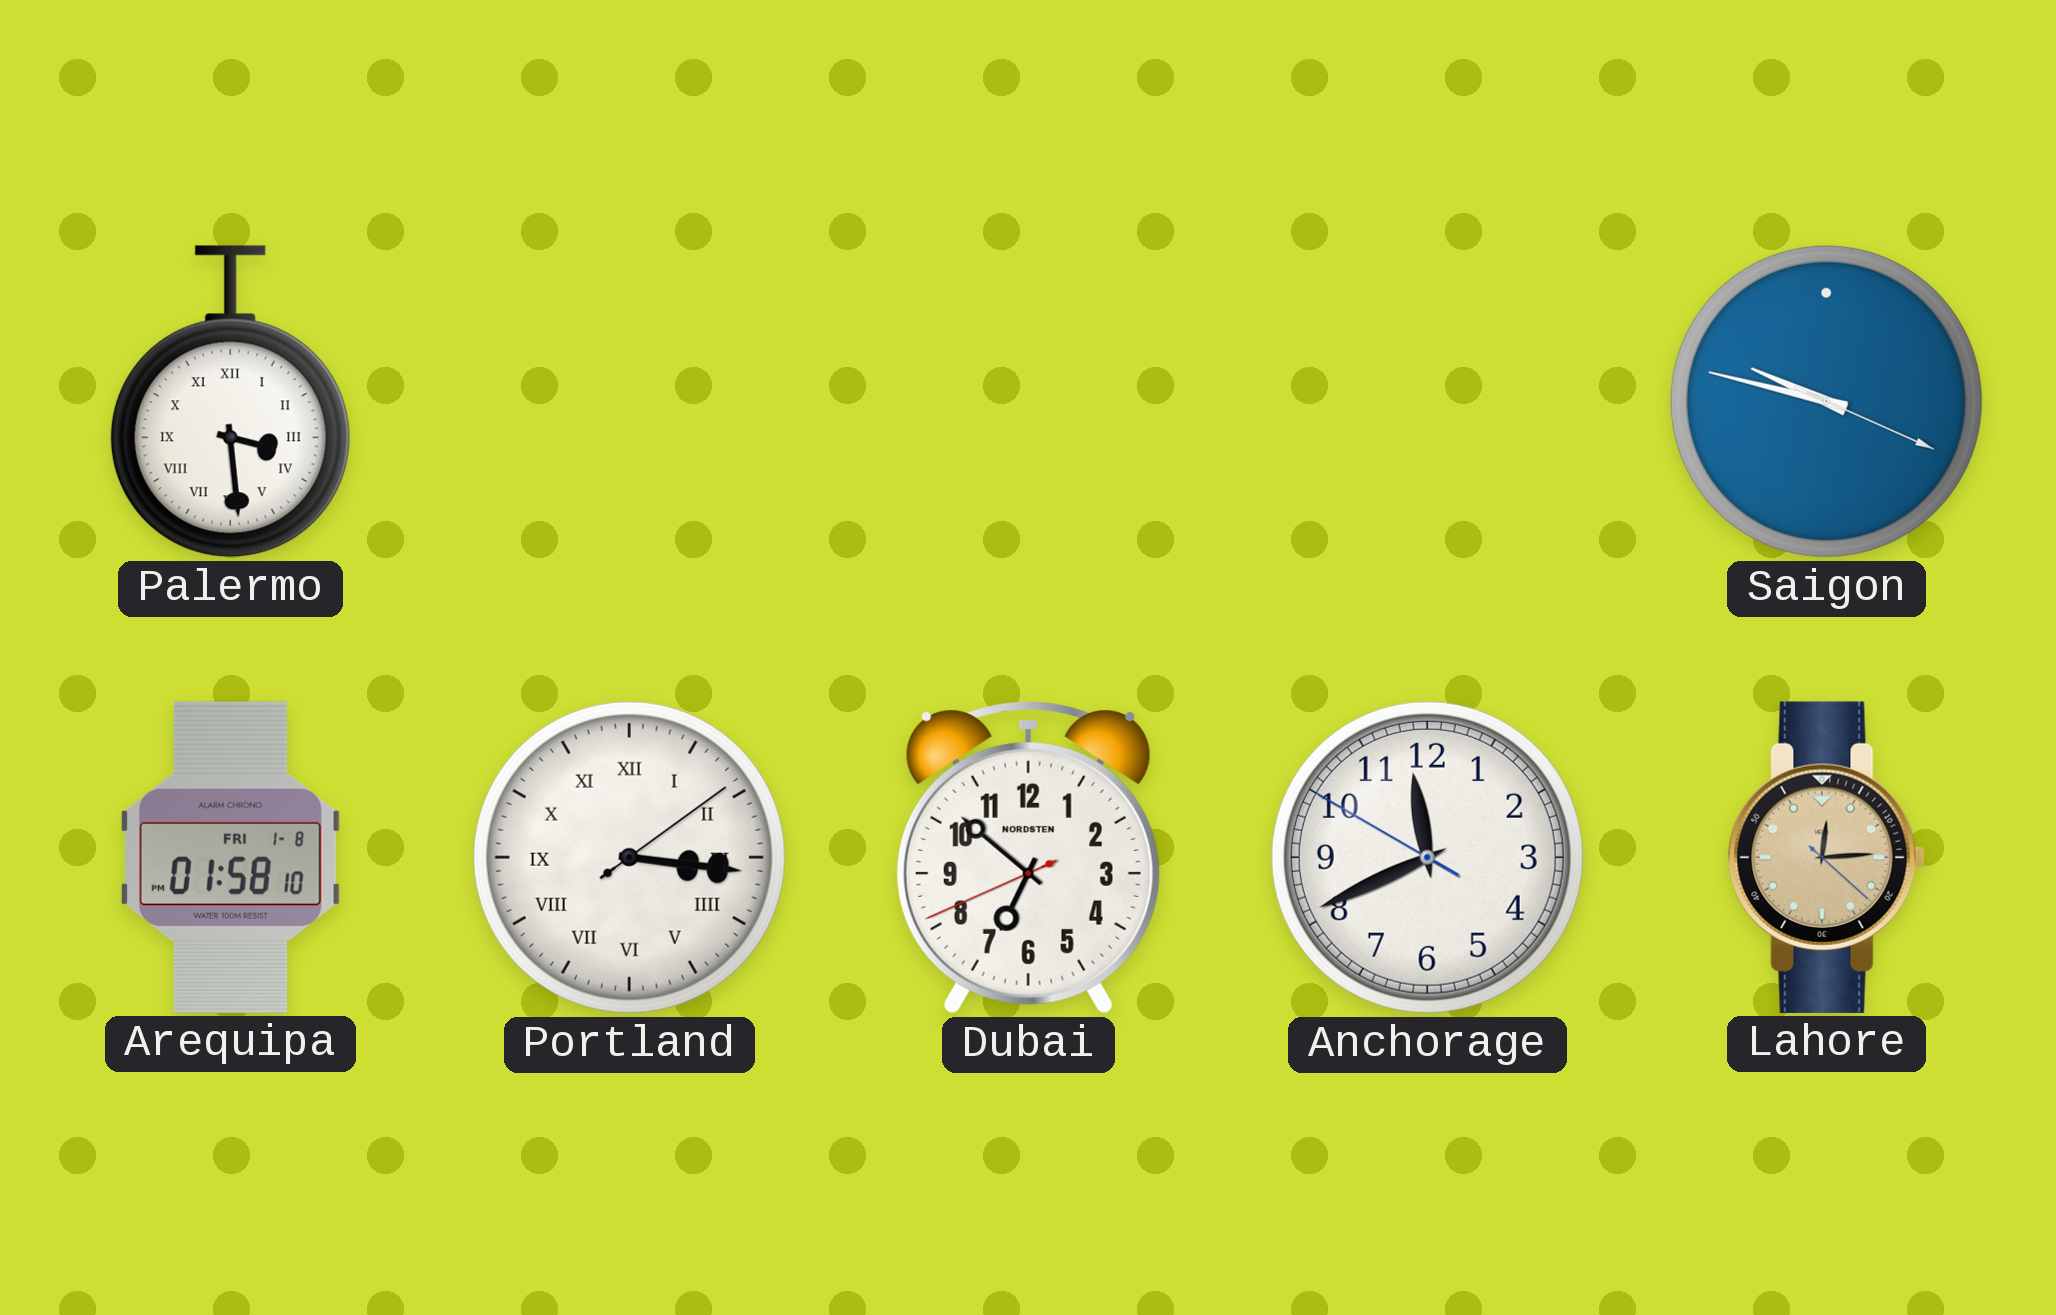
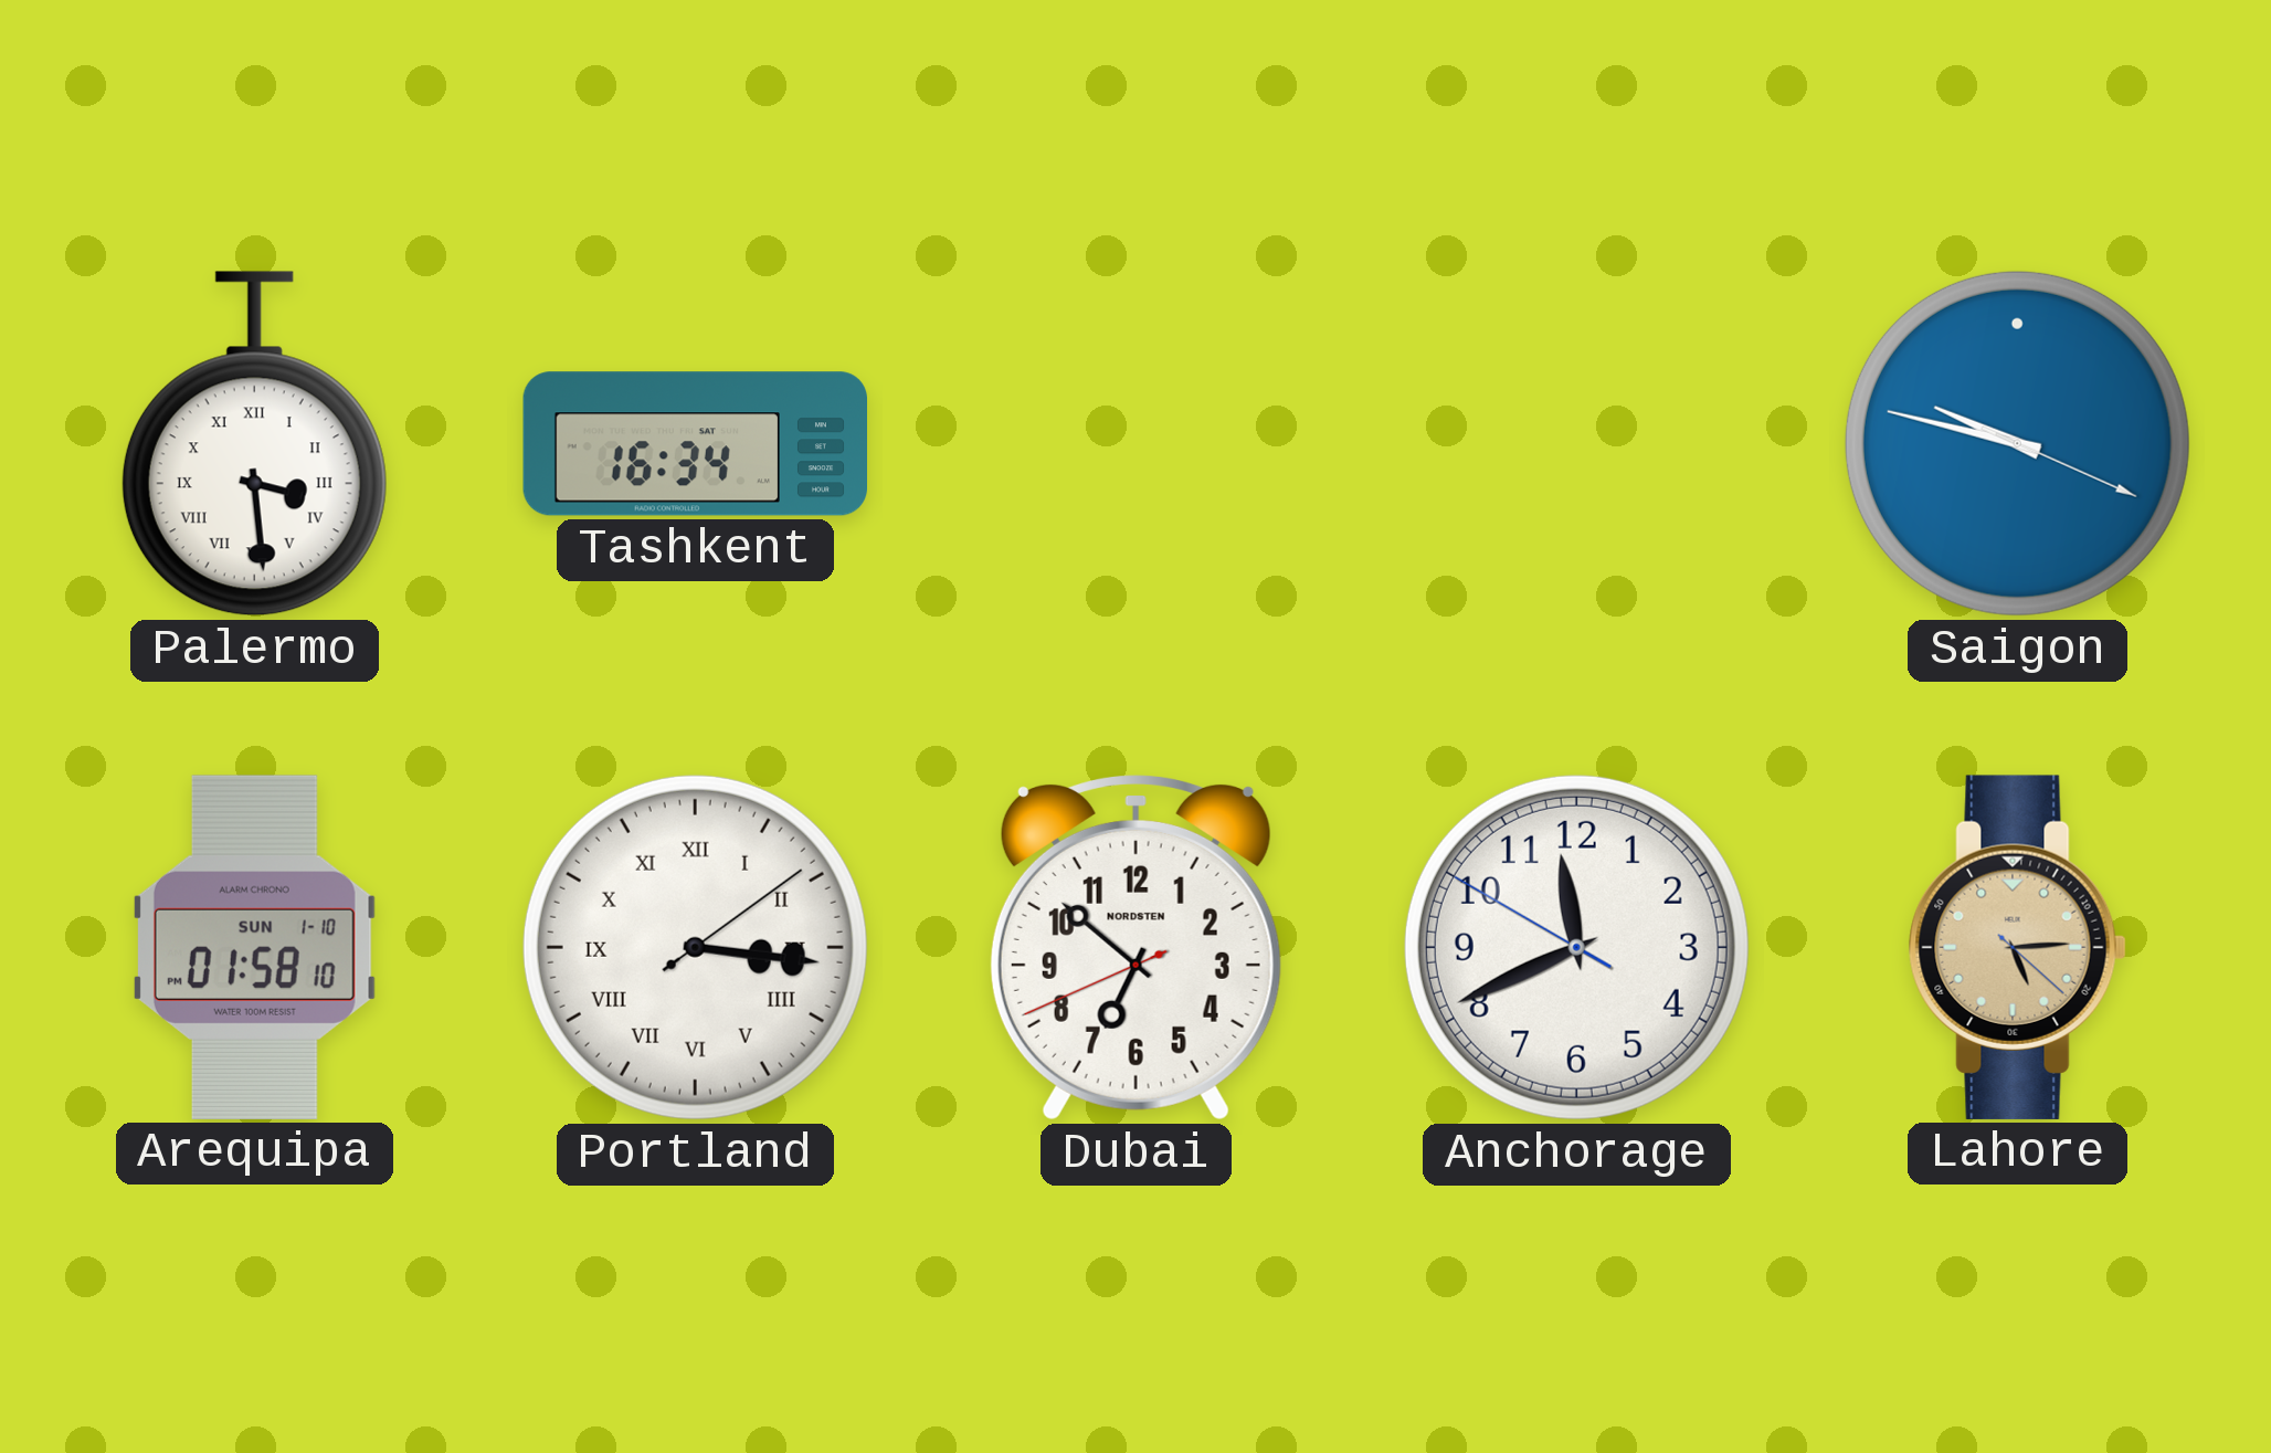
Tashkent: none -> 16:34
Arequipa date: FRI 1-8 -> SUN 1-10
Lahore: 12:14 -> 5:14
